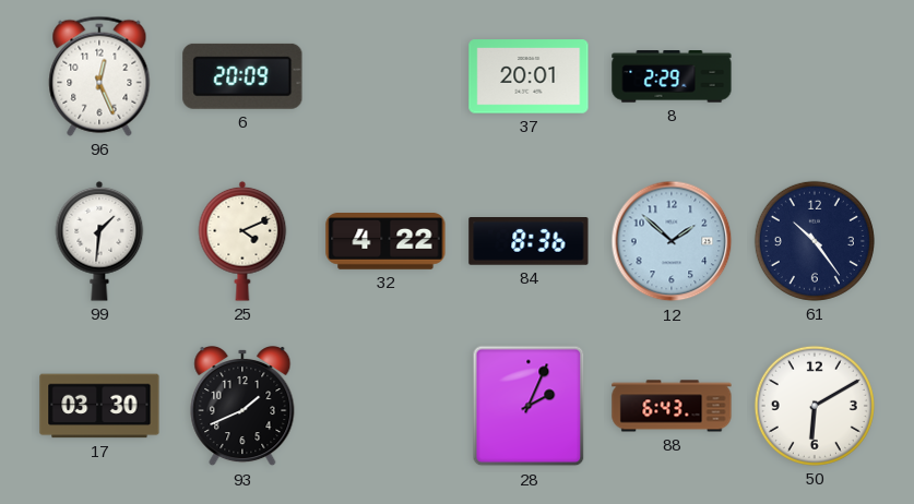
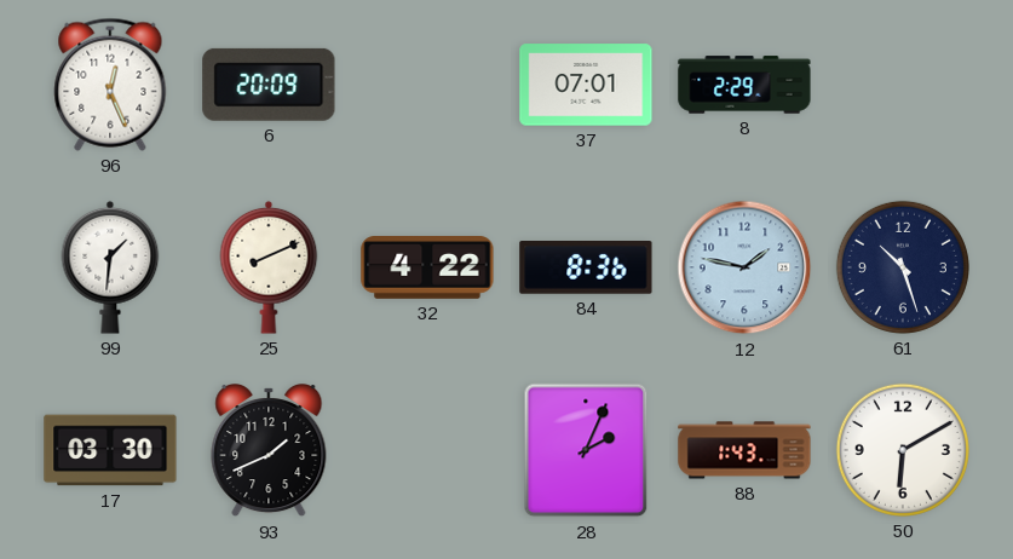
37: 20:01 -> 07:01
25: 4:11 -> 8:11
12: 1:52 -> 1:47
61: 10:24 -> 10:27
88: 6:43 -> 1:43
